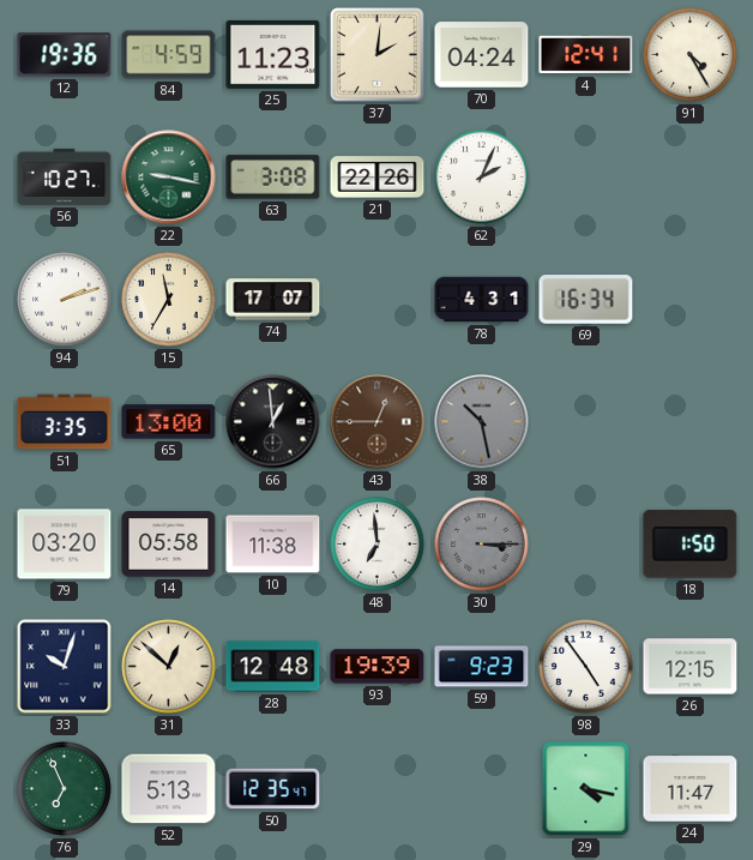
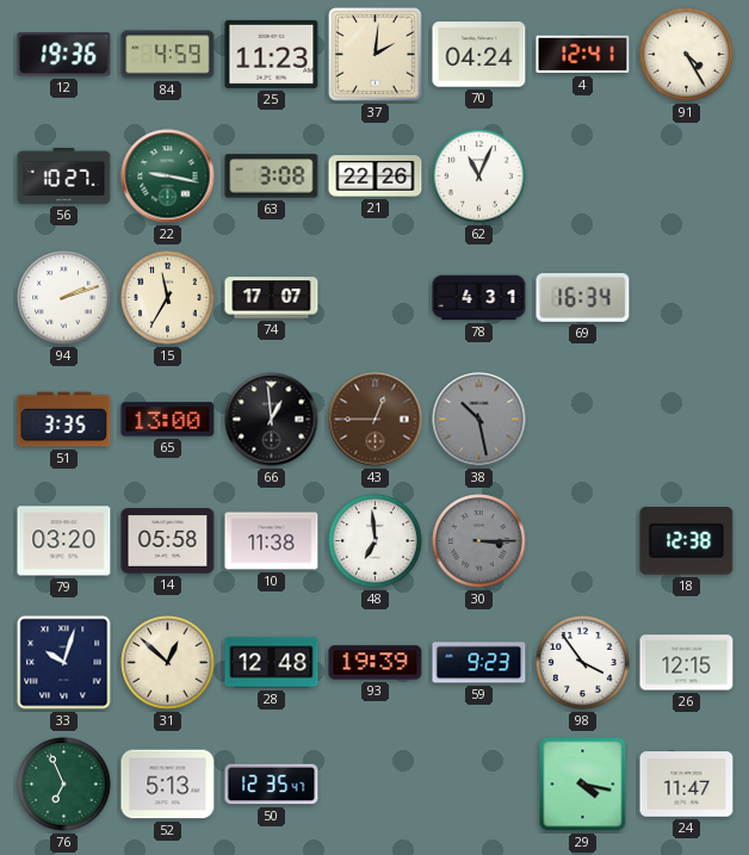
62: 2:04 -> 11:04
18: 1:50 -> 12:38
98: 4:54 -> 3:54
